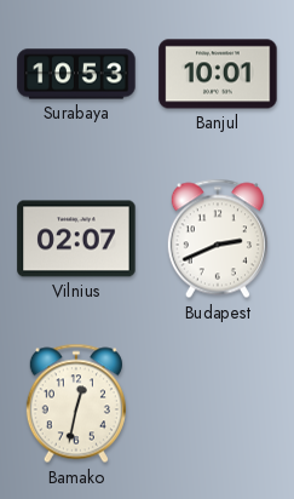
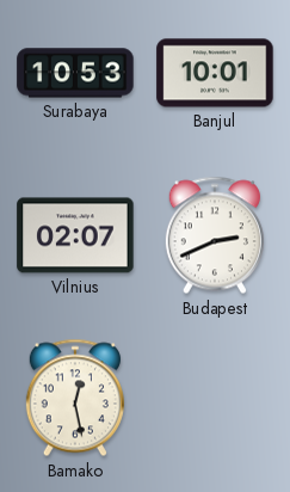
Bamako: 12:32 -> 12:28
